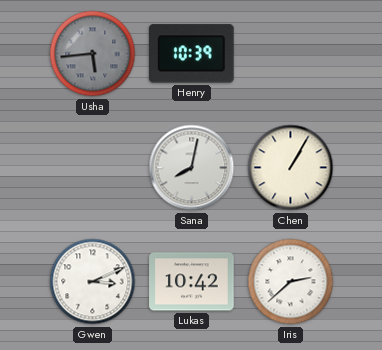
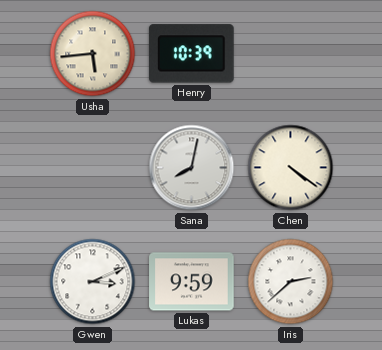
Usha dial: grey -> cream
Chen: 1:05 -> 4:21
Lukas: 10:42 -> 9:59
